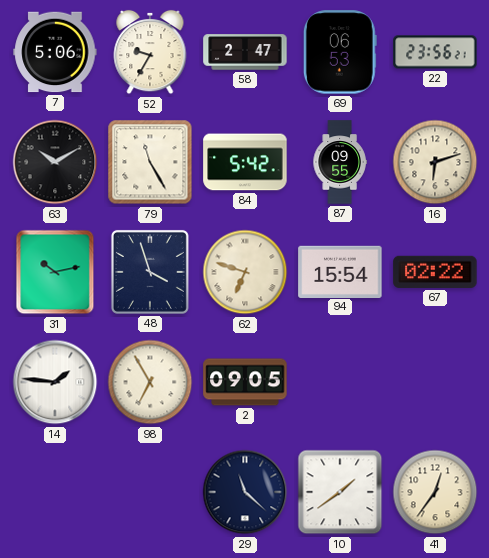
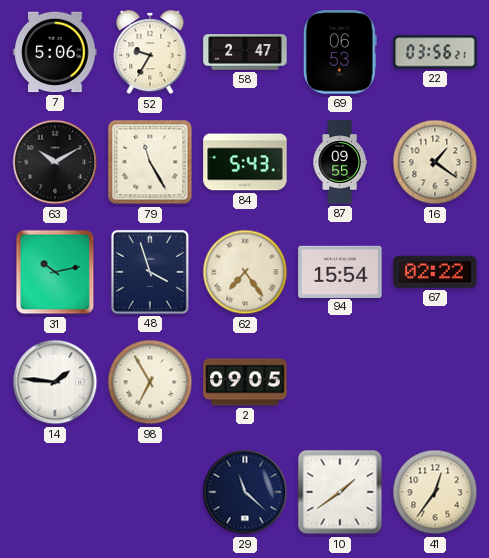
22: 23:56 -> 03:56
84: 5:42 -> 5:43
16: 6:12 -> 1:21
62: 6:48 -> 7:24
